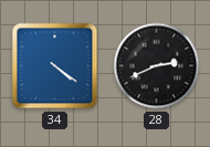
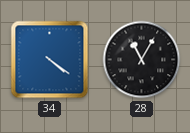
28: 2:41 -> 11:05
